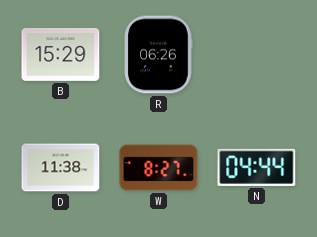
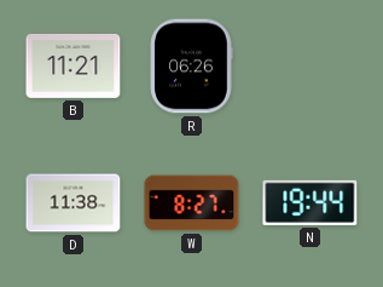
B: 15:29 -> 11:21
N: 04:44 -> 19:44
